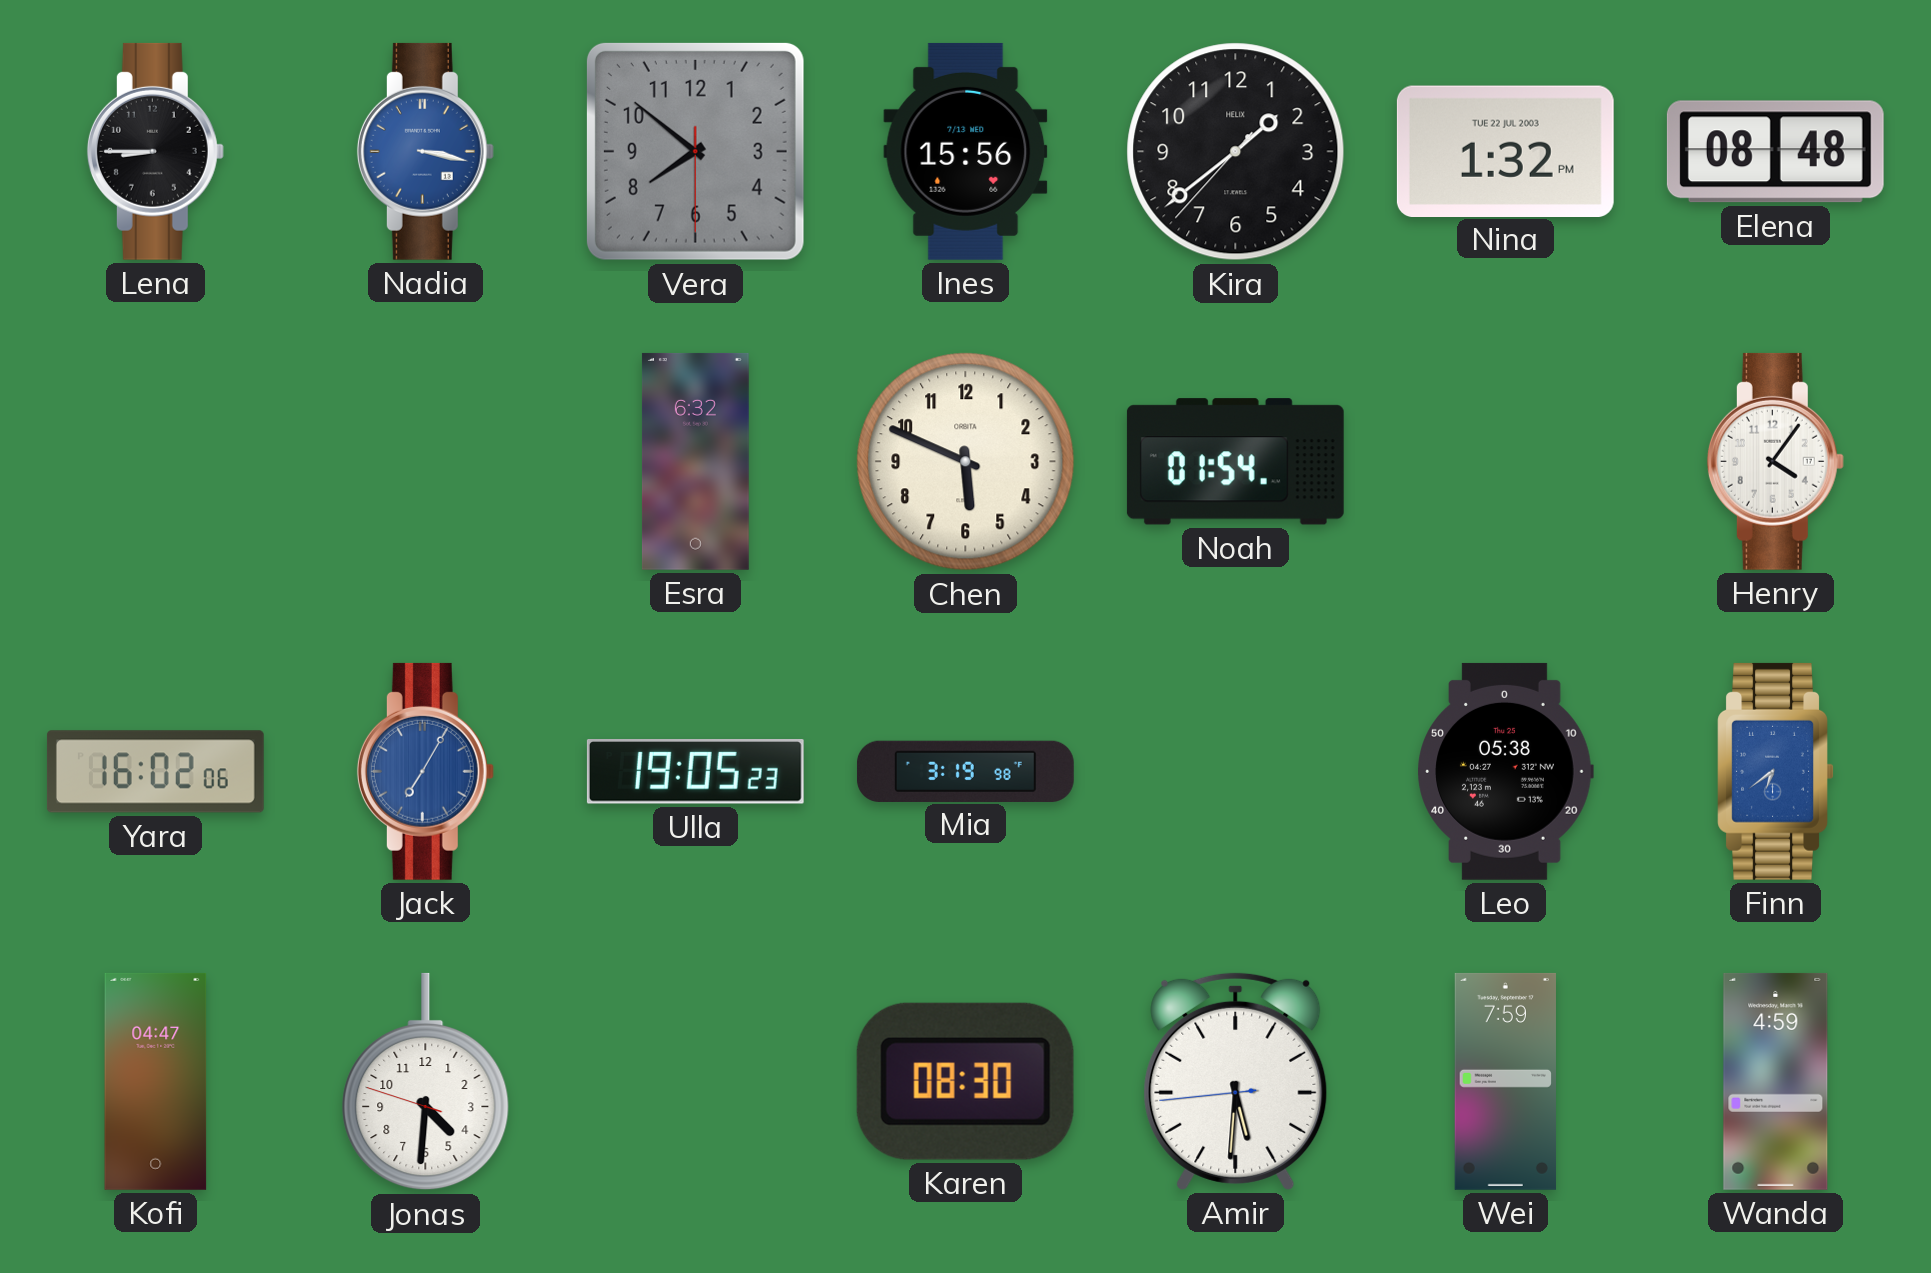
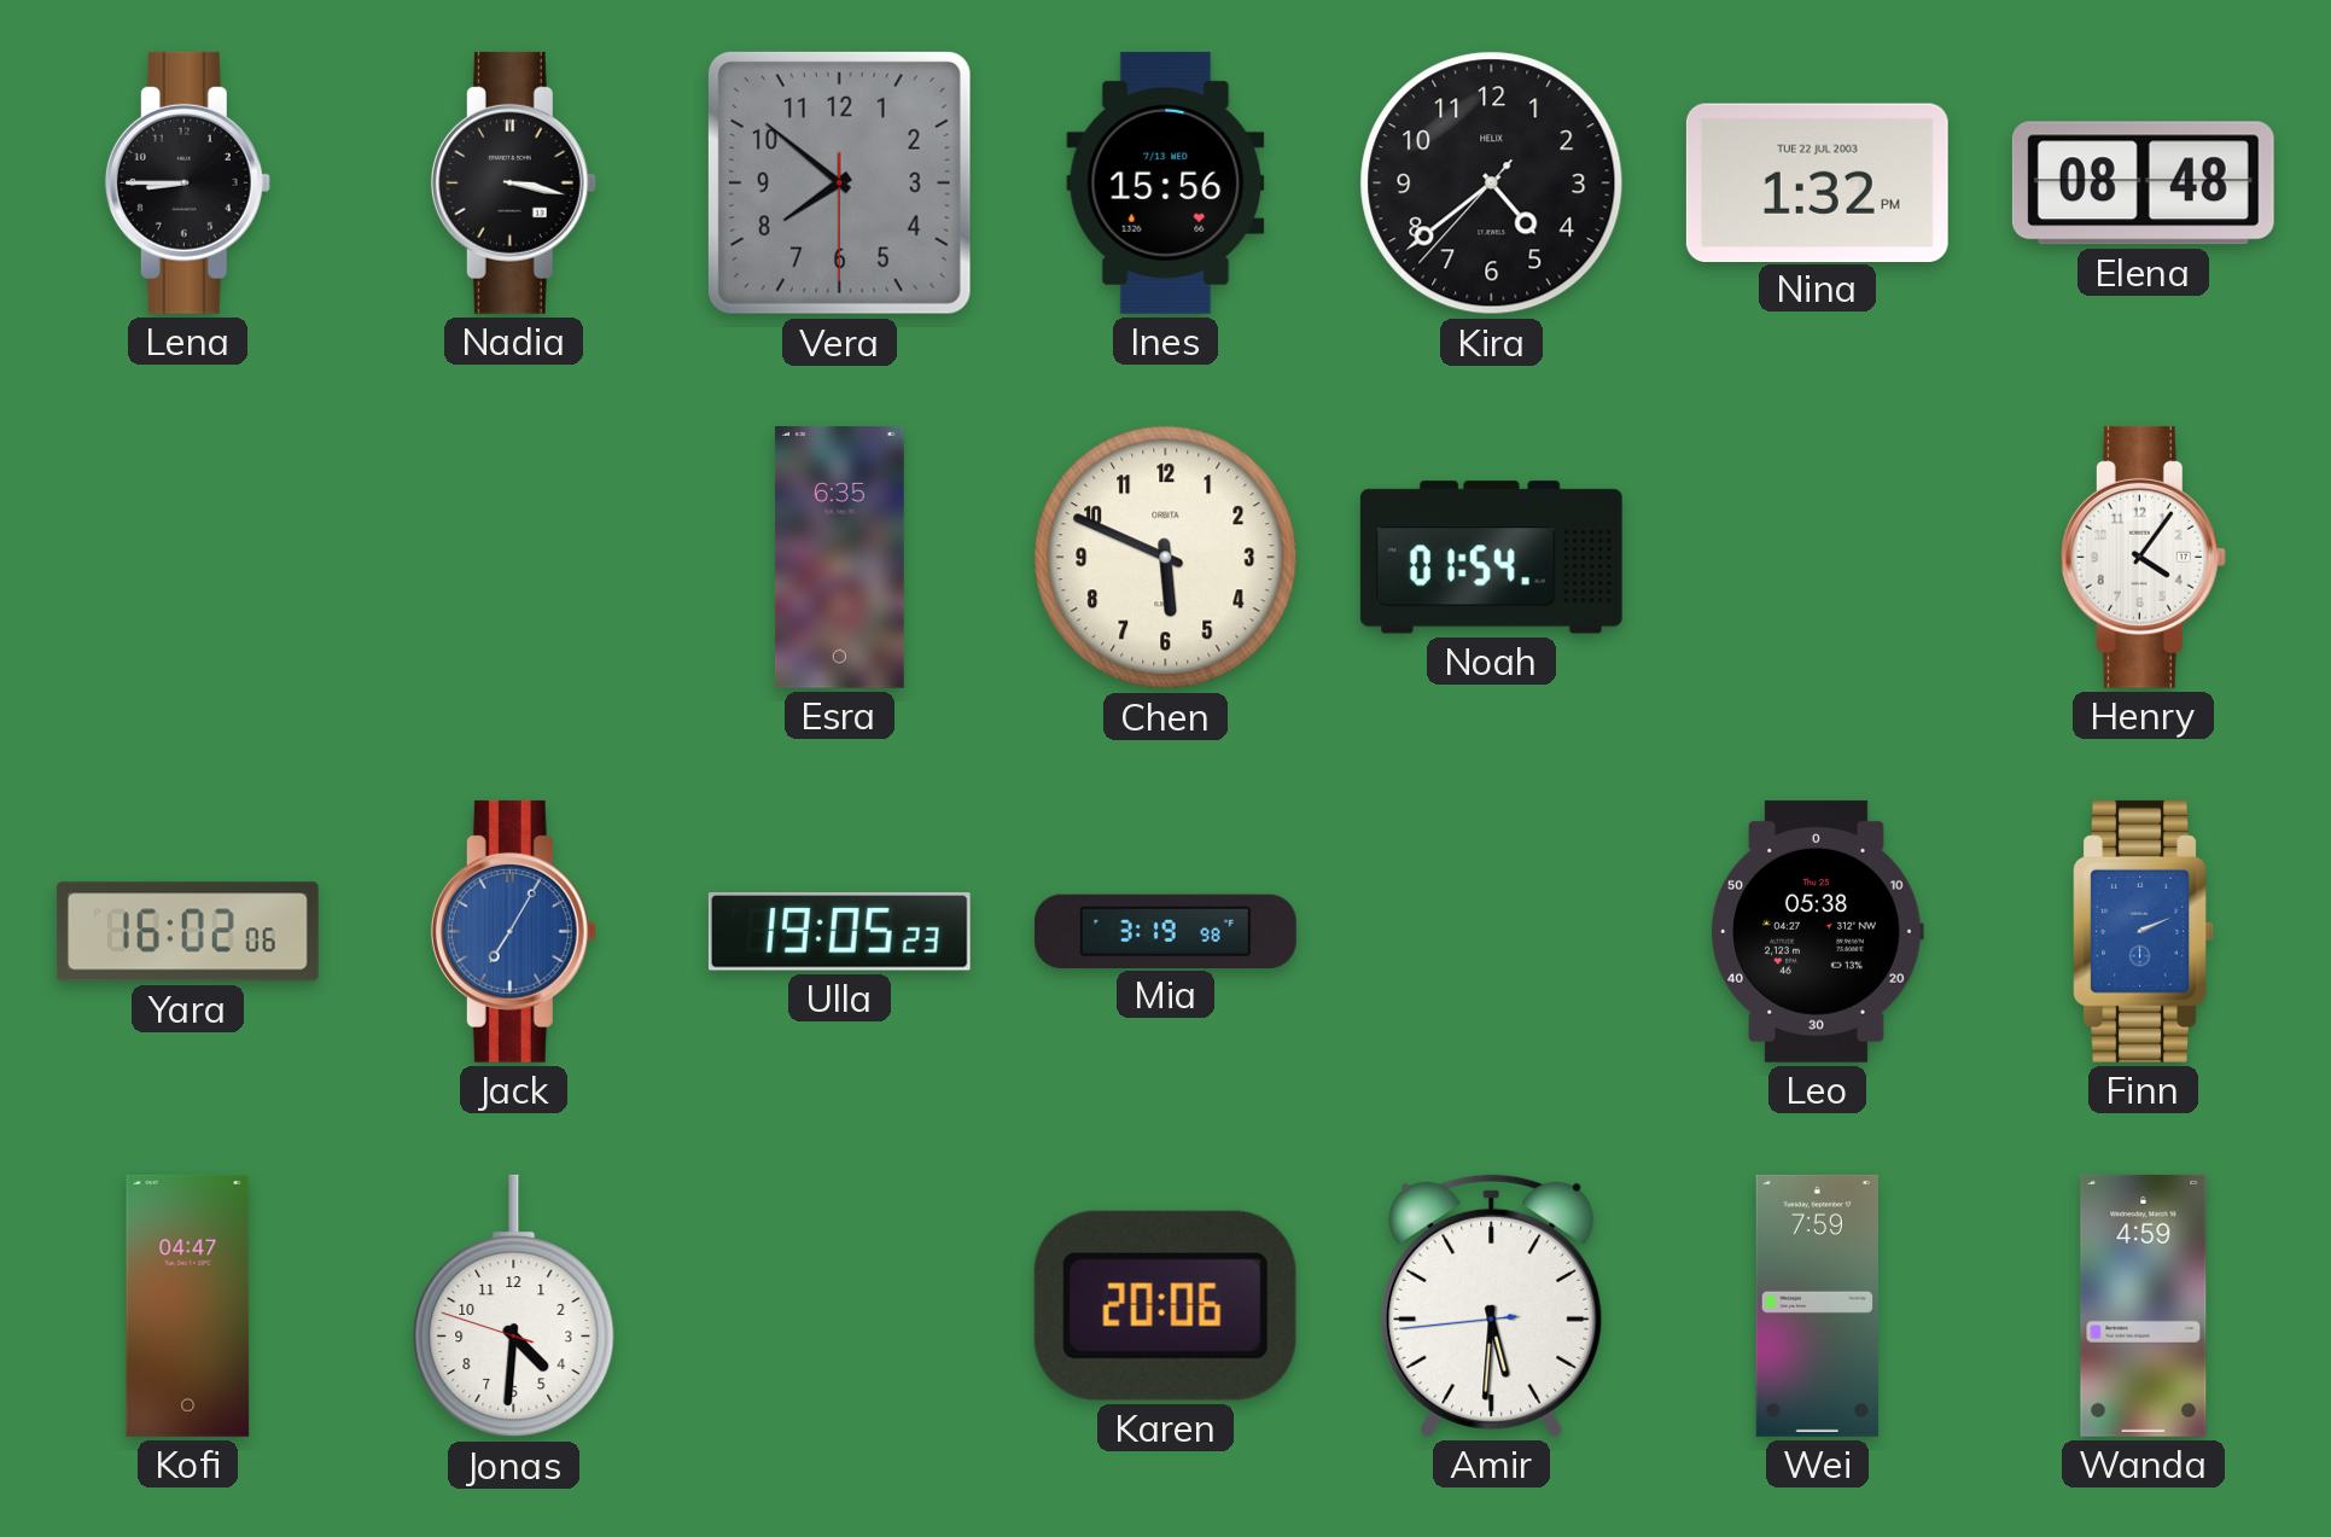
Nadia dial: blue -> black
Kira: 1:38 -> 4:38
Esra: 6:32 -> 6:35
Finn: 6:39 -> 2:11
Karen: 08:30 -> 20:06
